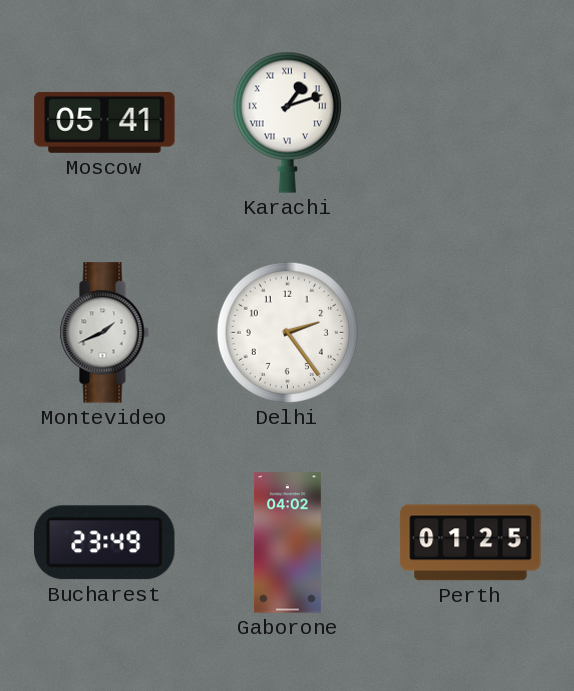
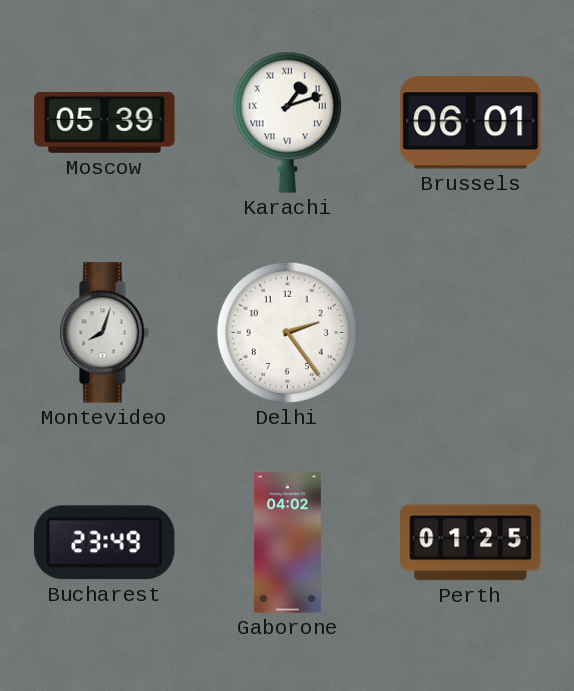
Moscow: 05:41 -> 05:39
Brussels: none -> 06:01
Montevideo: 1:41 -> 8:03
